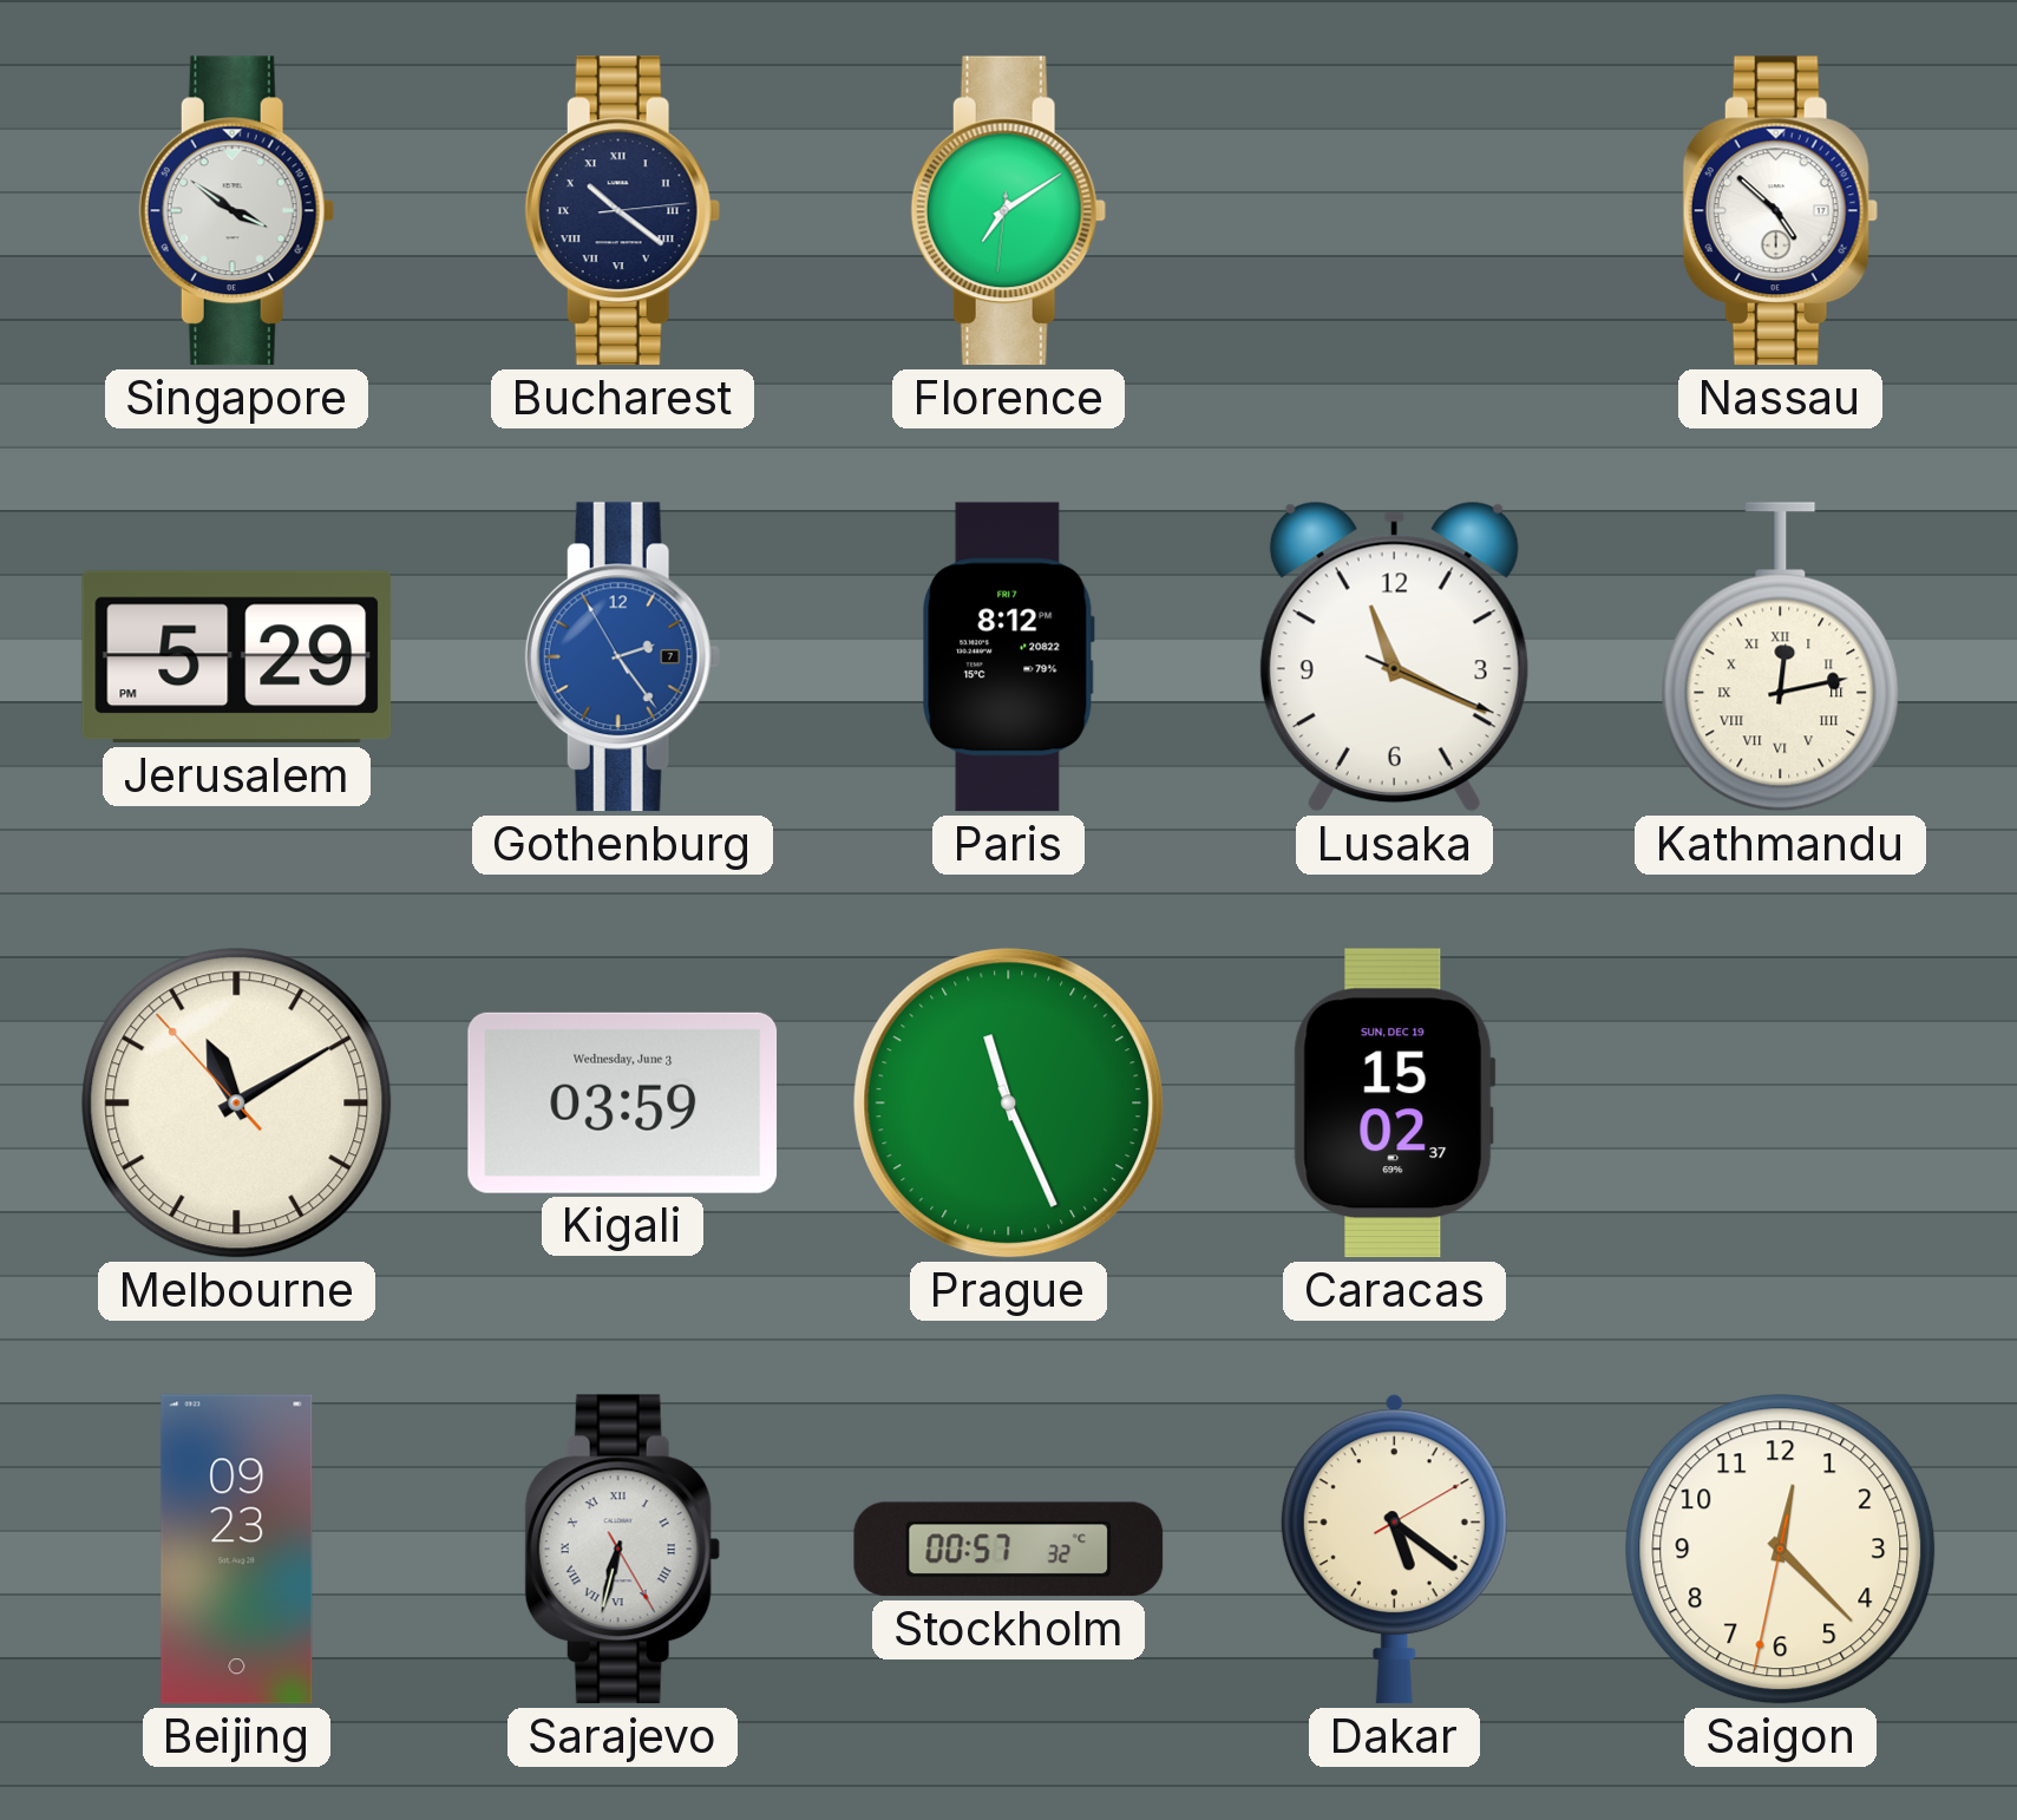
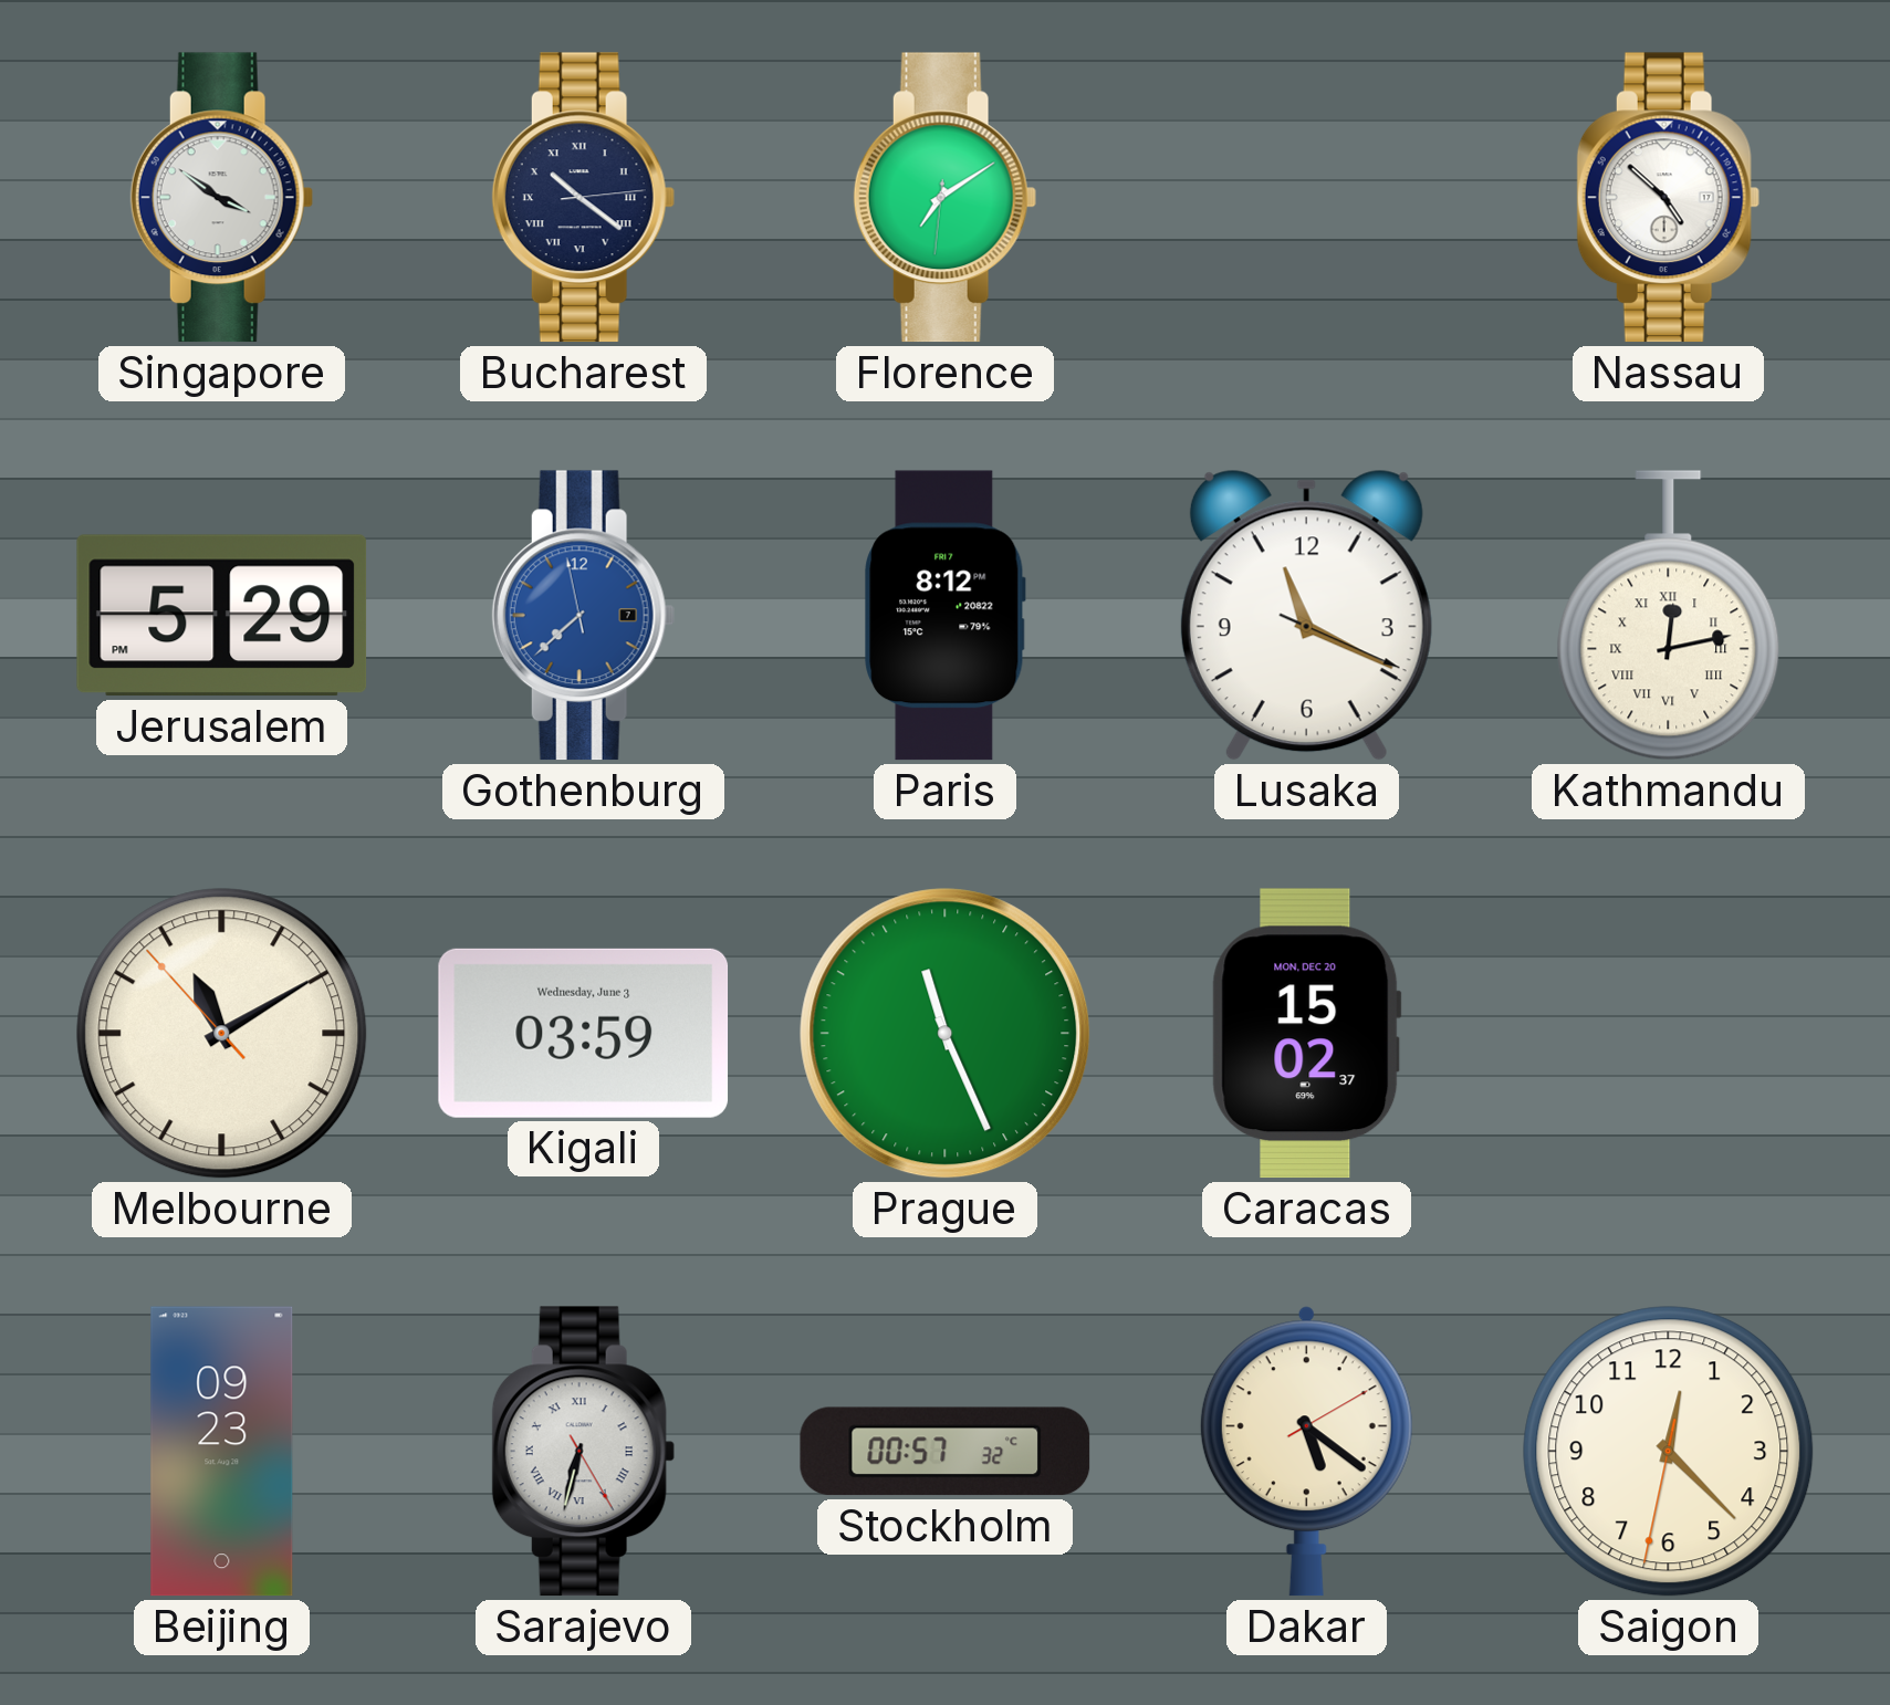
Gothenburg: 2:23 -> 7:37
Caracas date: SUN, DEC 19 -> MON, DEC 20
